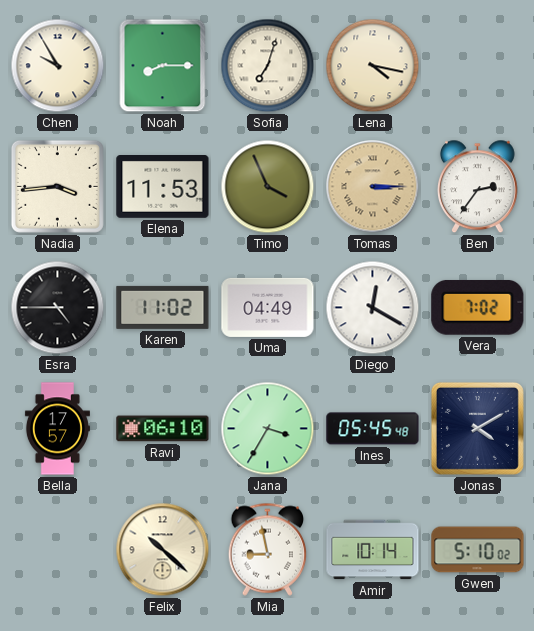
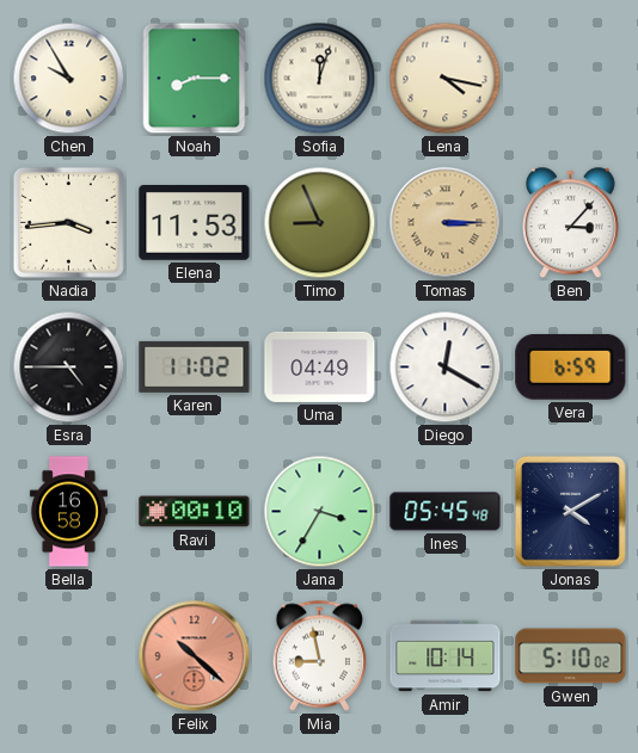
Sofia: 7:03 -> 12:03
Timo: 3:56 -> 8:56
Ben: 2:36 -> 3:07
Vera: 7:02 -> 6:59
Bella: 17:57 -> 16:58
Ravi: 06:10 -> 00:10
Felix dial: cream -> salmon
